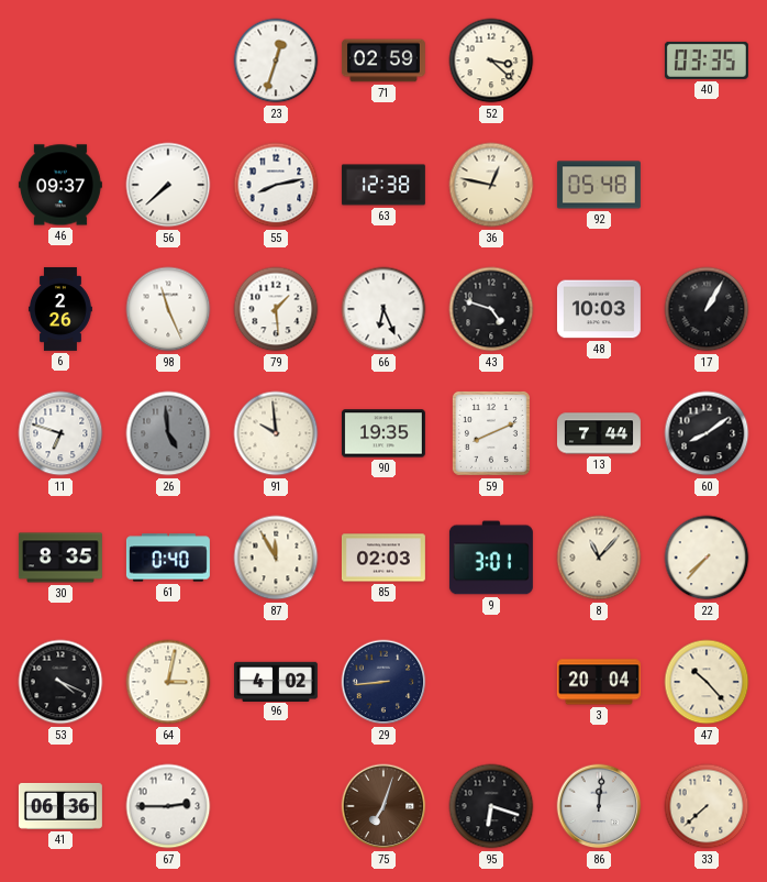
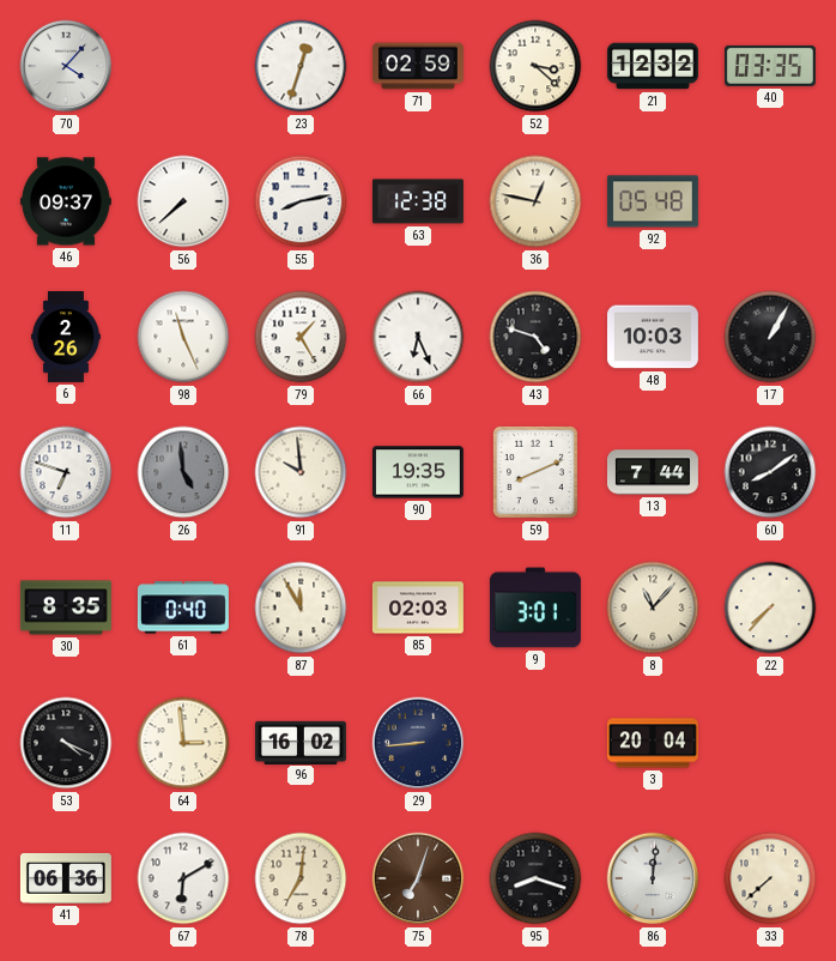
70: none -> 4:07
21: none -> 12:32
79: 1:29 -> 1:25
64: 3:02 -> 2:59
96: 4:02 -> 16:02
47: 10:23 -> none
67: 2:45 -> 6:10
78: none -> 7:01
95: 6:18 -> 8:18
